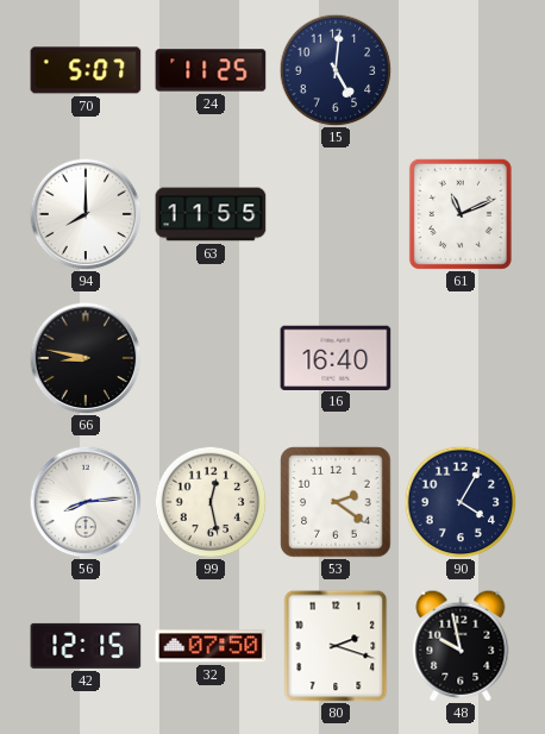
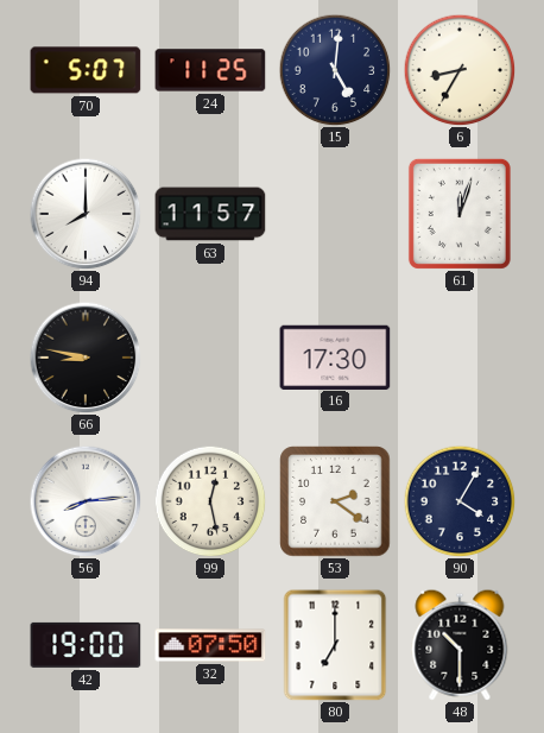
6: none -> 8:35
63: 11:55 -> 11:57
61: 11:11 -> 12:03
16: 16:40 -> 17:30
42: 12:15 -> 19:00
80: 2:18 -> 7:00
48: 9:58 -> 10:30
